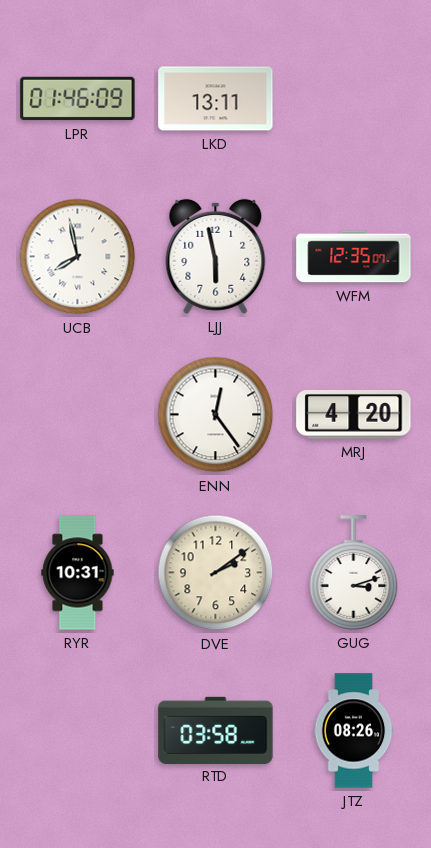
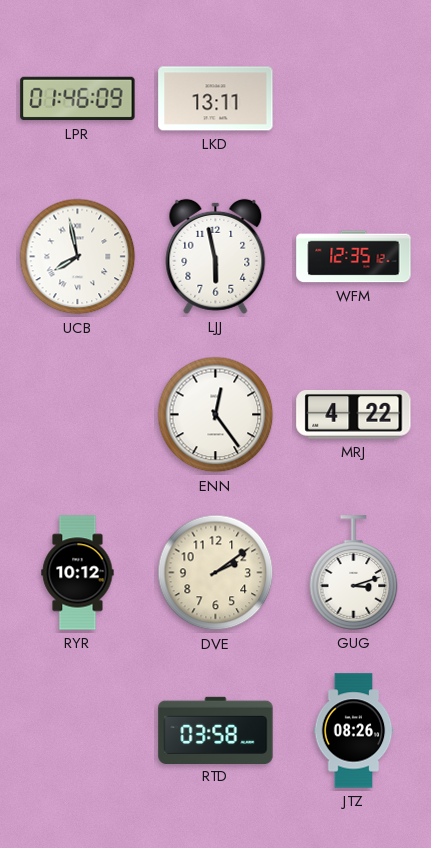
WFM: 12:35:07 -> 12:35:12
MRJ: 4:20 -> 4:22
RYR: 10:31 -> 10:12
